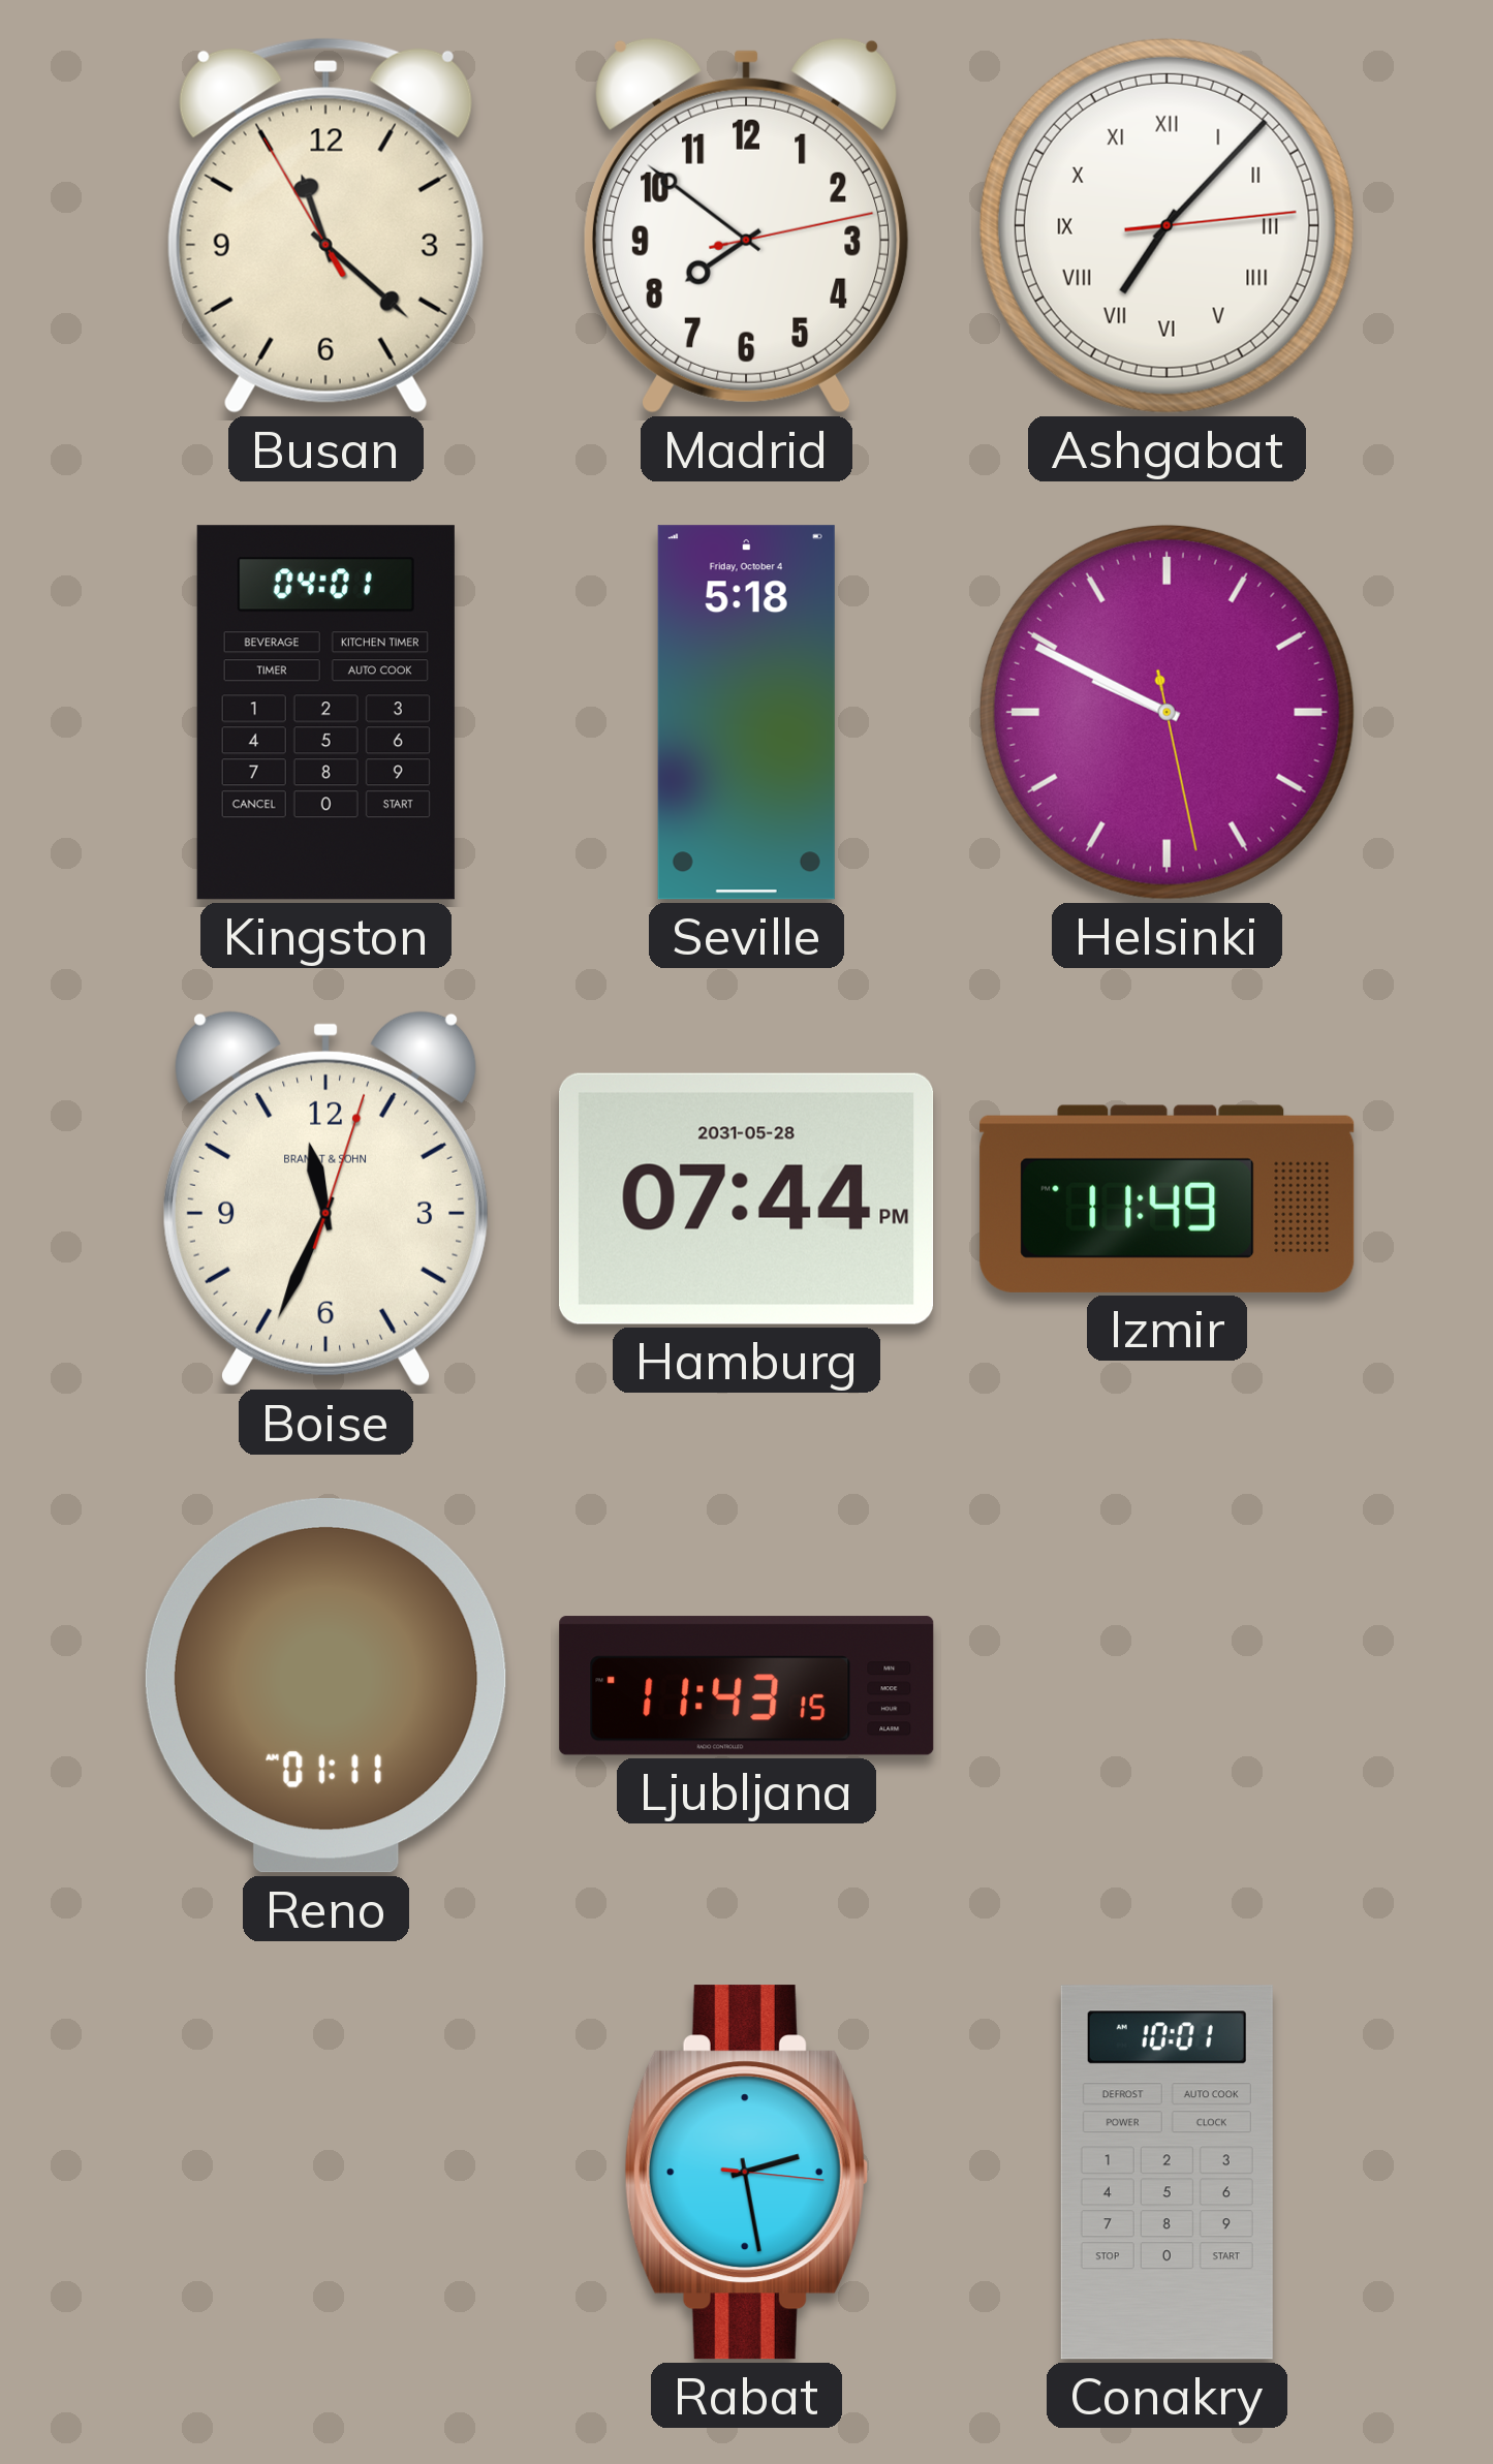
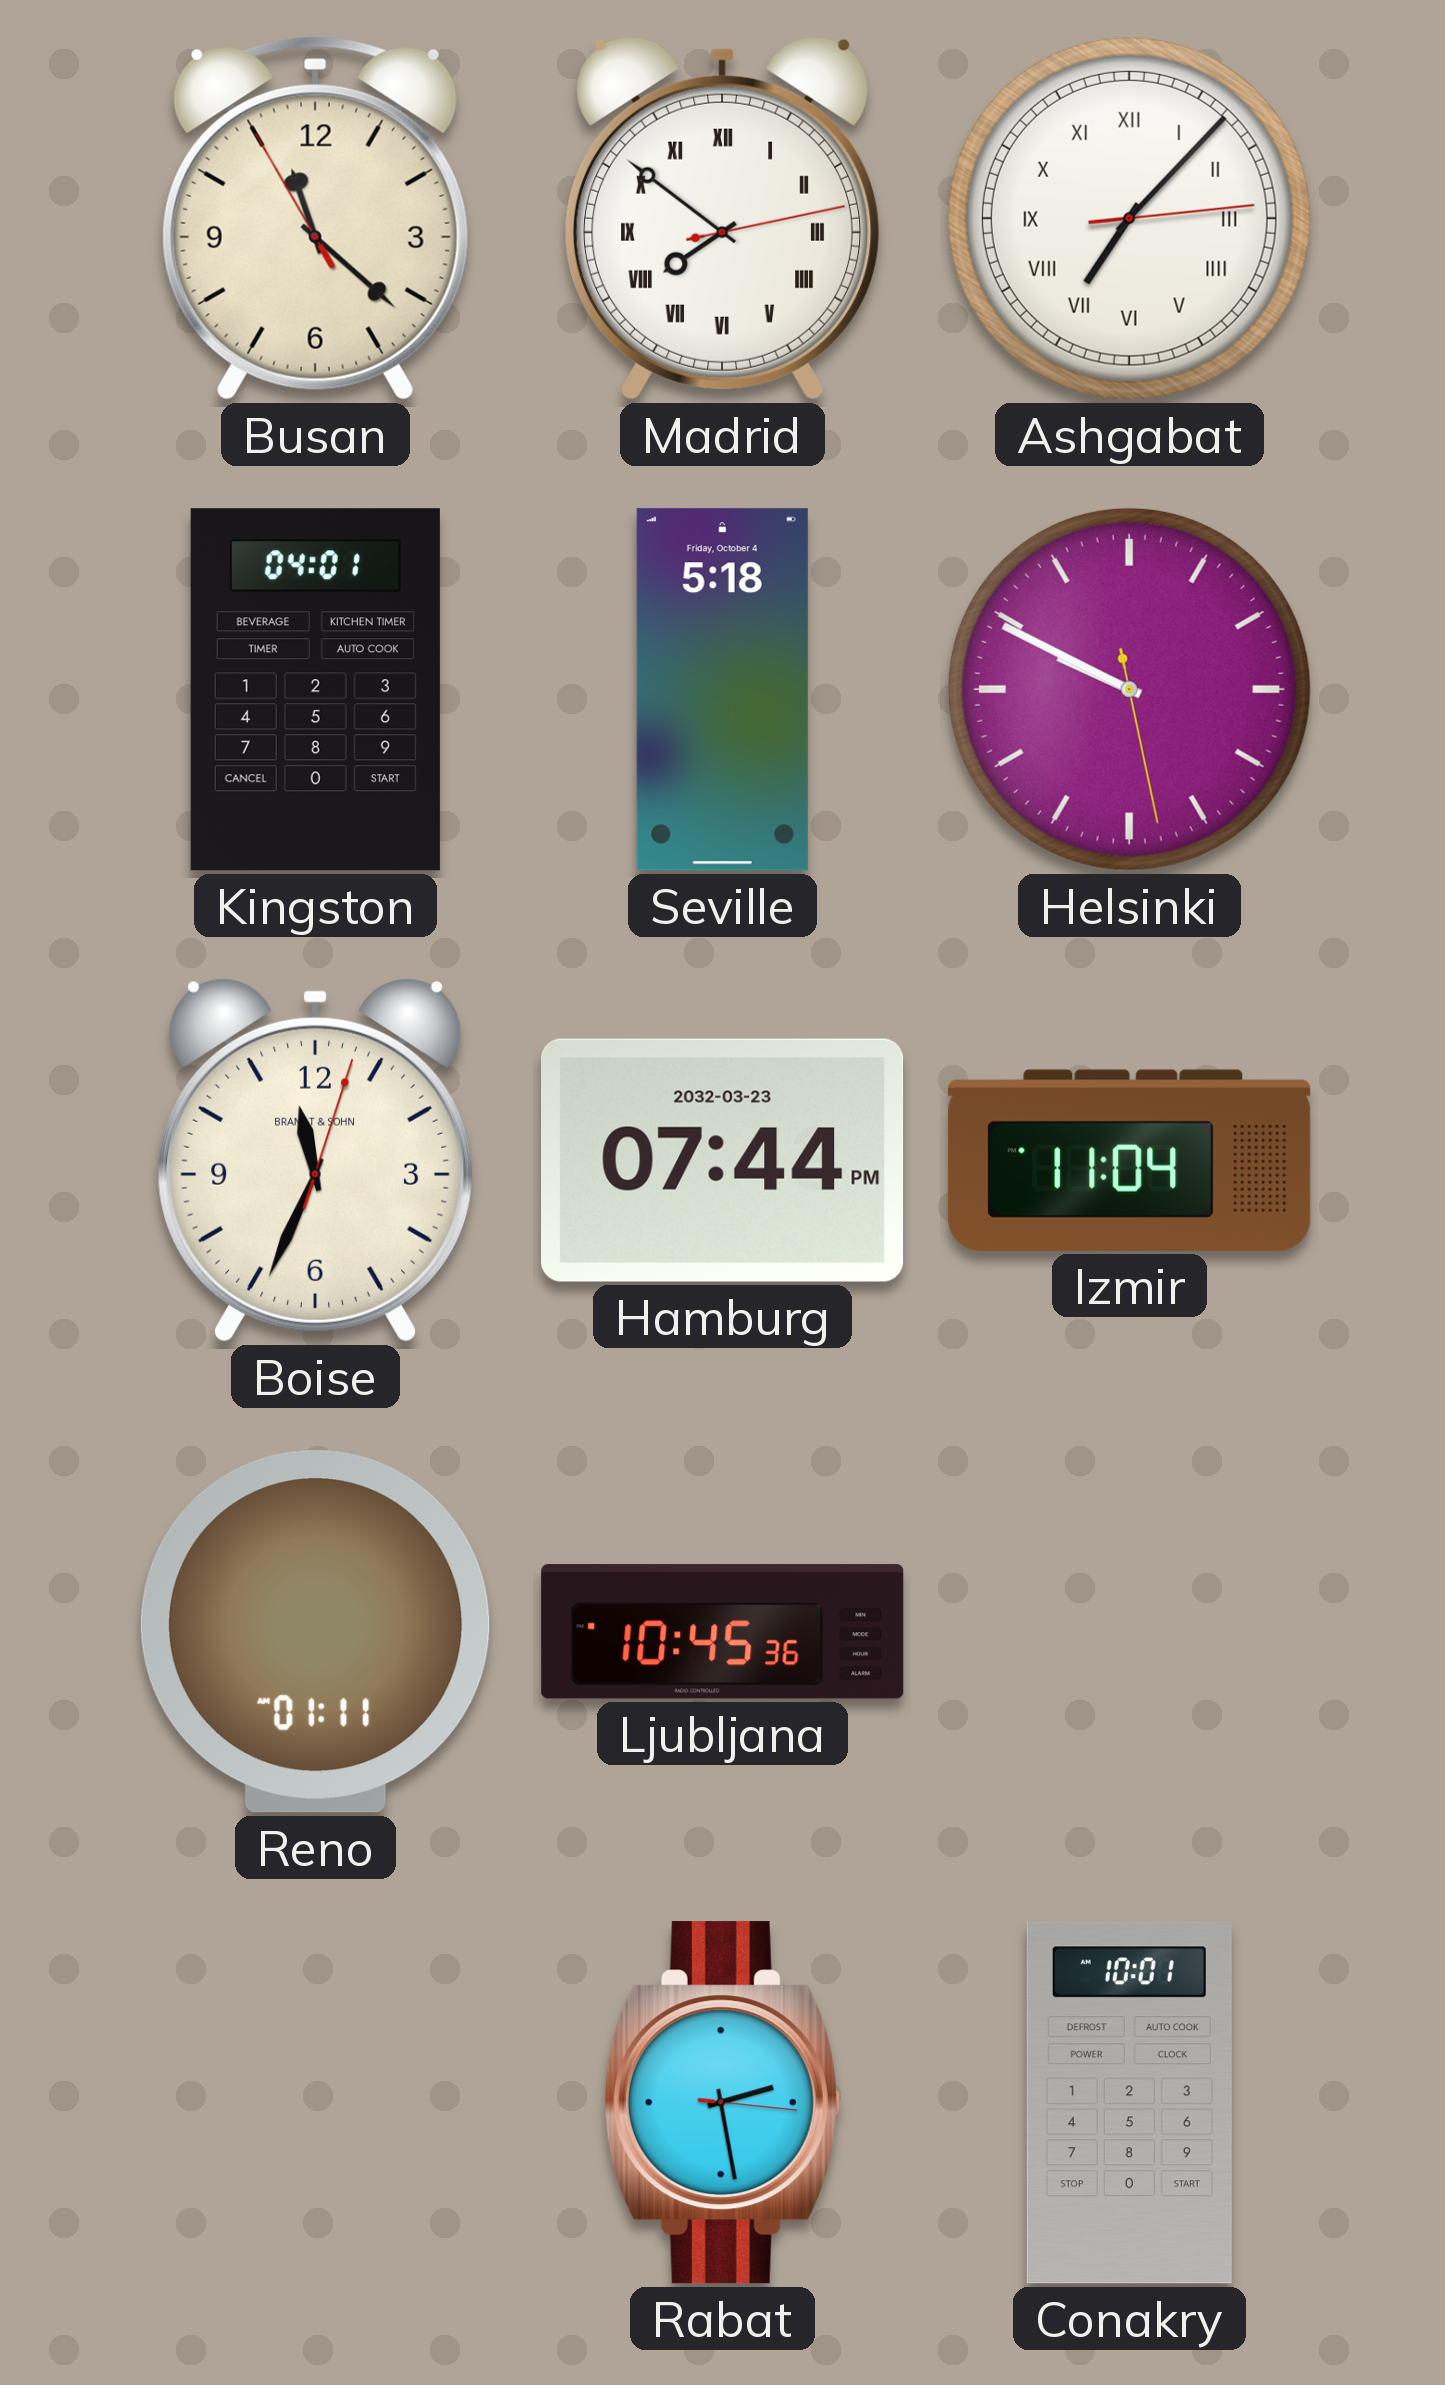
Madrid numerals: Arabic -> Roman
Hamburg date: 2031-05-28 -> 2032-03-23
Izmir: 11:49 -> 11:04
Ljubljana: 11:43 -> 10:45
